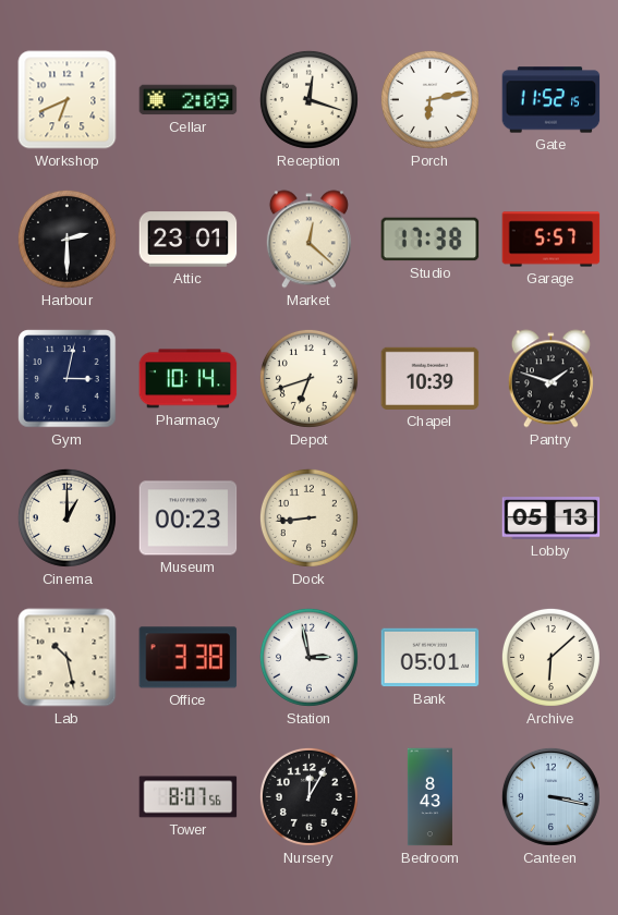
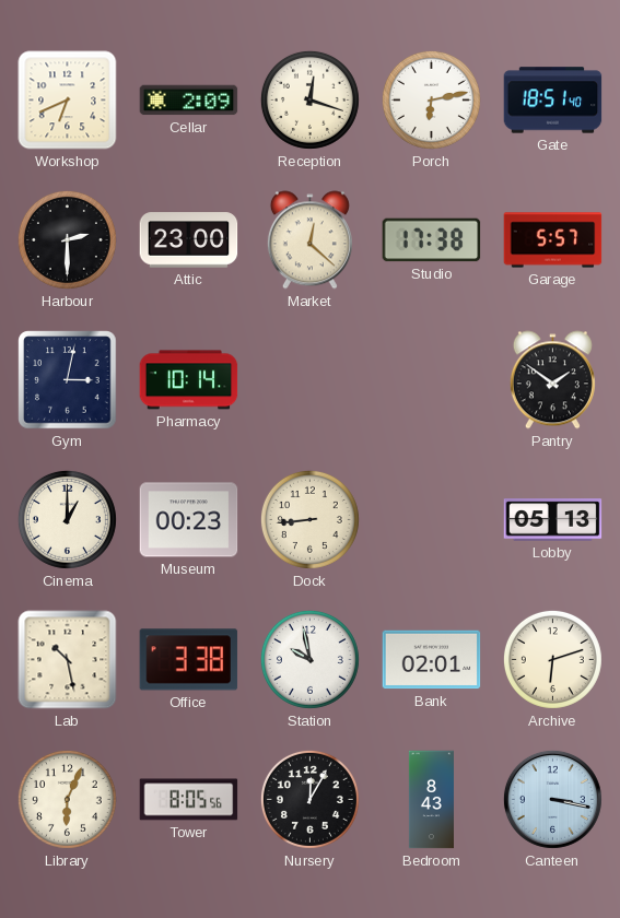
Gate: 11:52 -> 18:51
Attic: 23:01 -> 23:00
Depot: 6:42 -> none
Chapel: 10:39 -> none
Pantry: 1:48 -> 1:51
Station: 2:58 -> 9:58
Bank: 05:01 -> 02:01
Archive: 6:08 -> 6:12
Library: none -> 6:04
Tower: 8:07 -> 8:05
